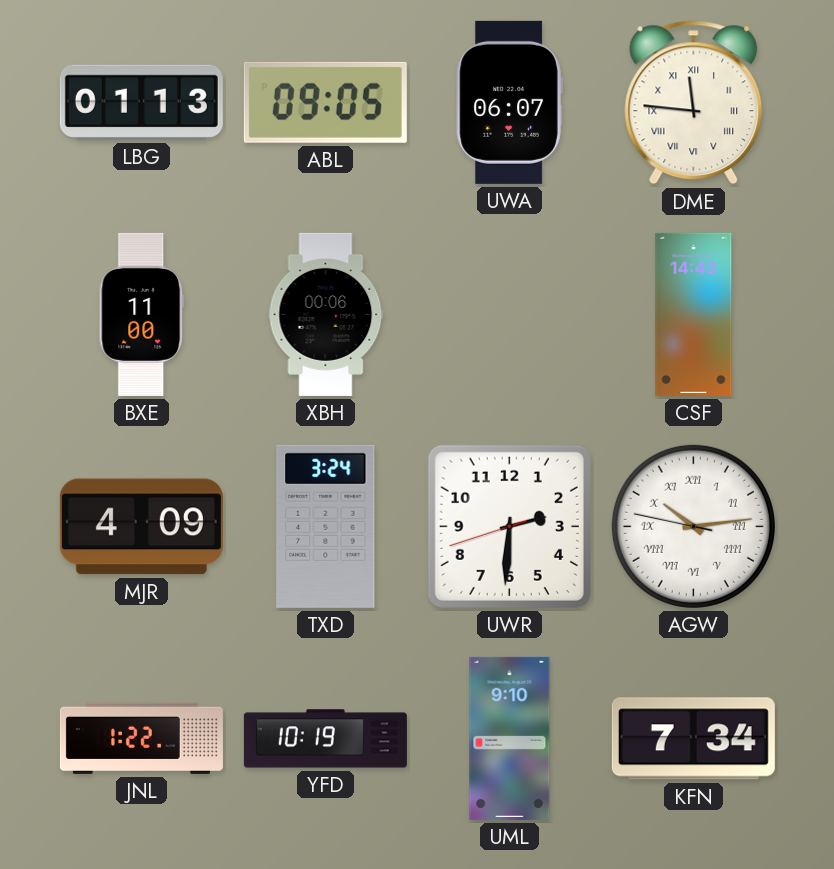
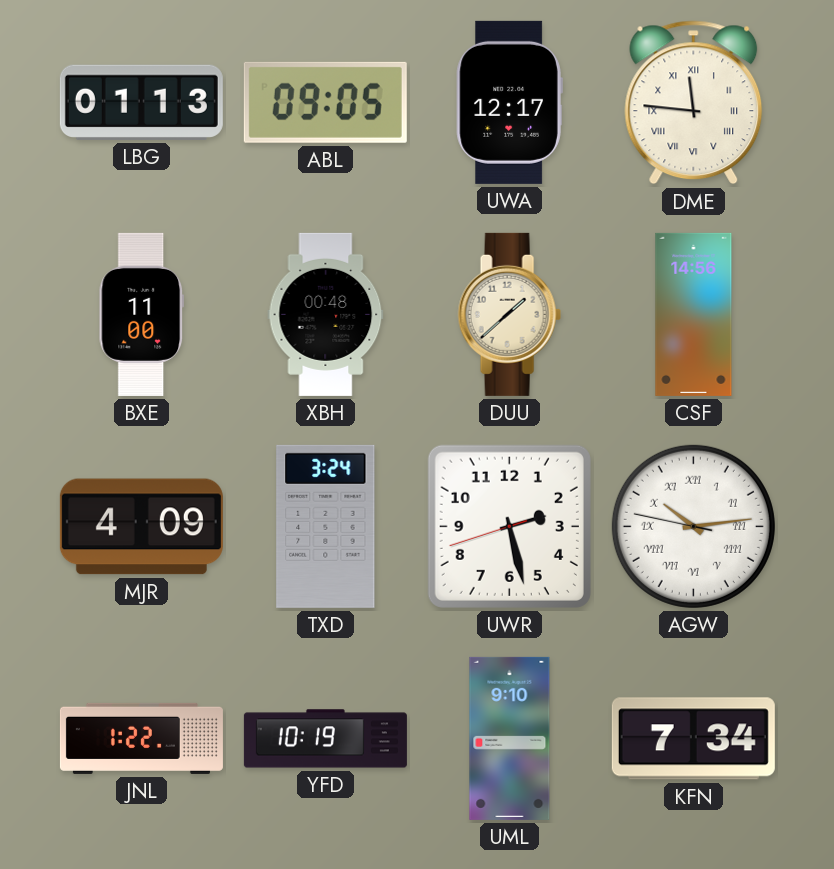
UWA: 06:07 -> 12:17
XBH: 00:06 -> 00:48
DUU: none -> 1:38
CSF: 14:43 -> 14:56
UWR: 2:30 -> 2:27
